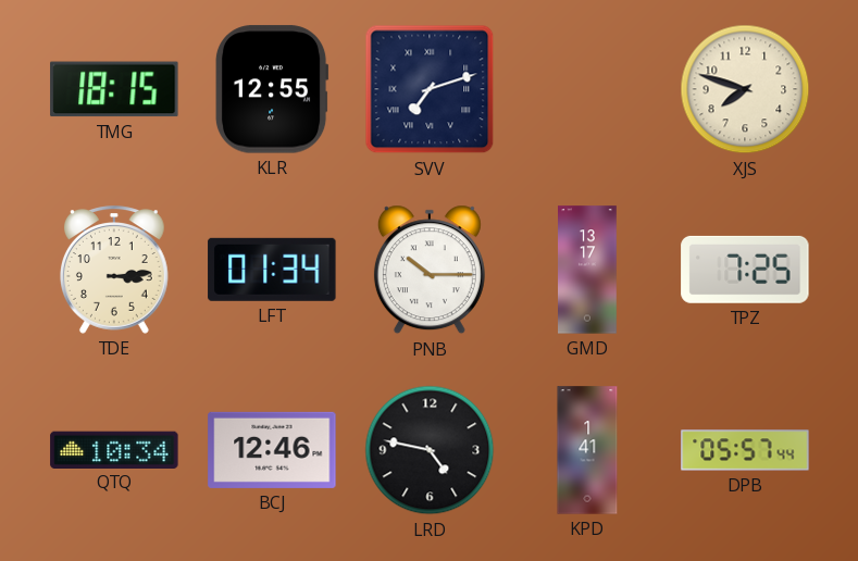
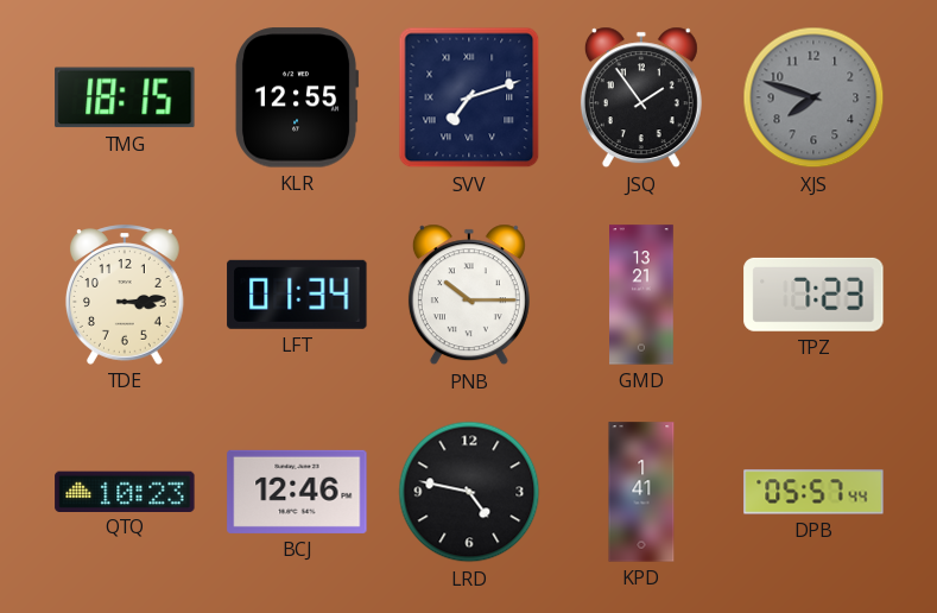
JSQ: none -> 1:54
XJS dial: cream -> grey
GMD: 13:17 -> 13:21
TPZ: 7:25 -> 7:23
QTQ: 10:34 -> 10:23
